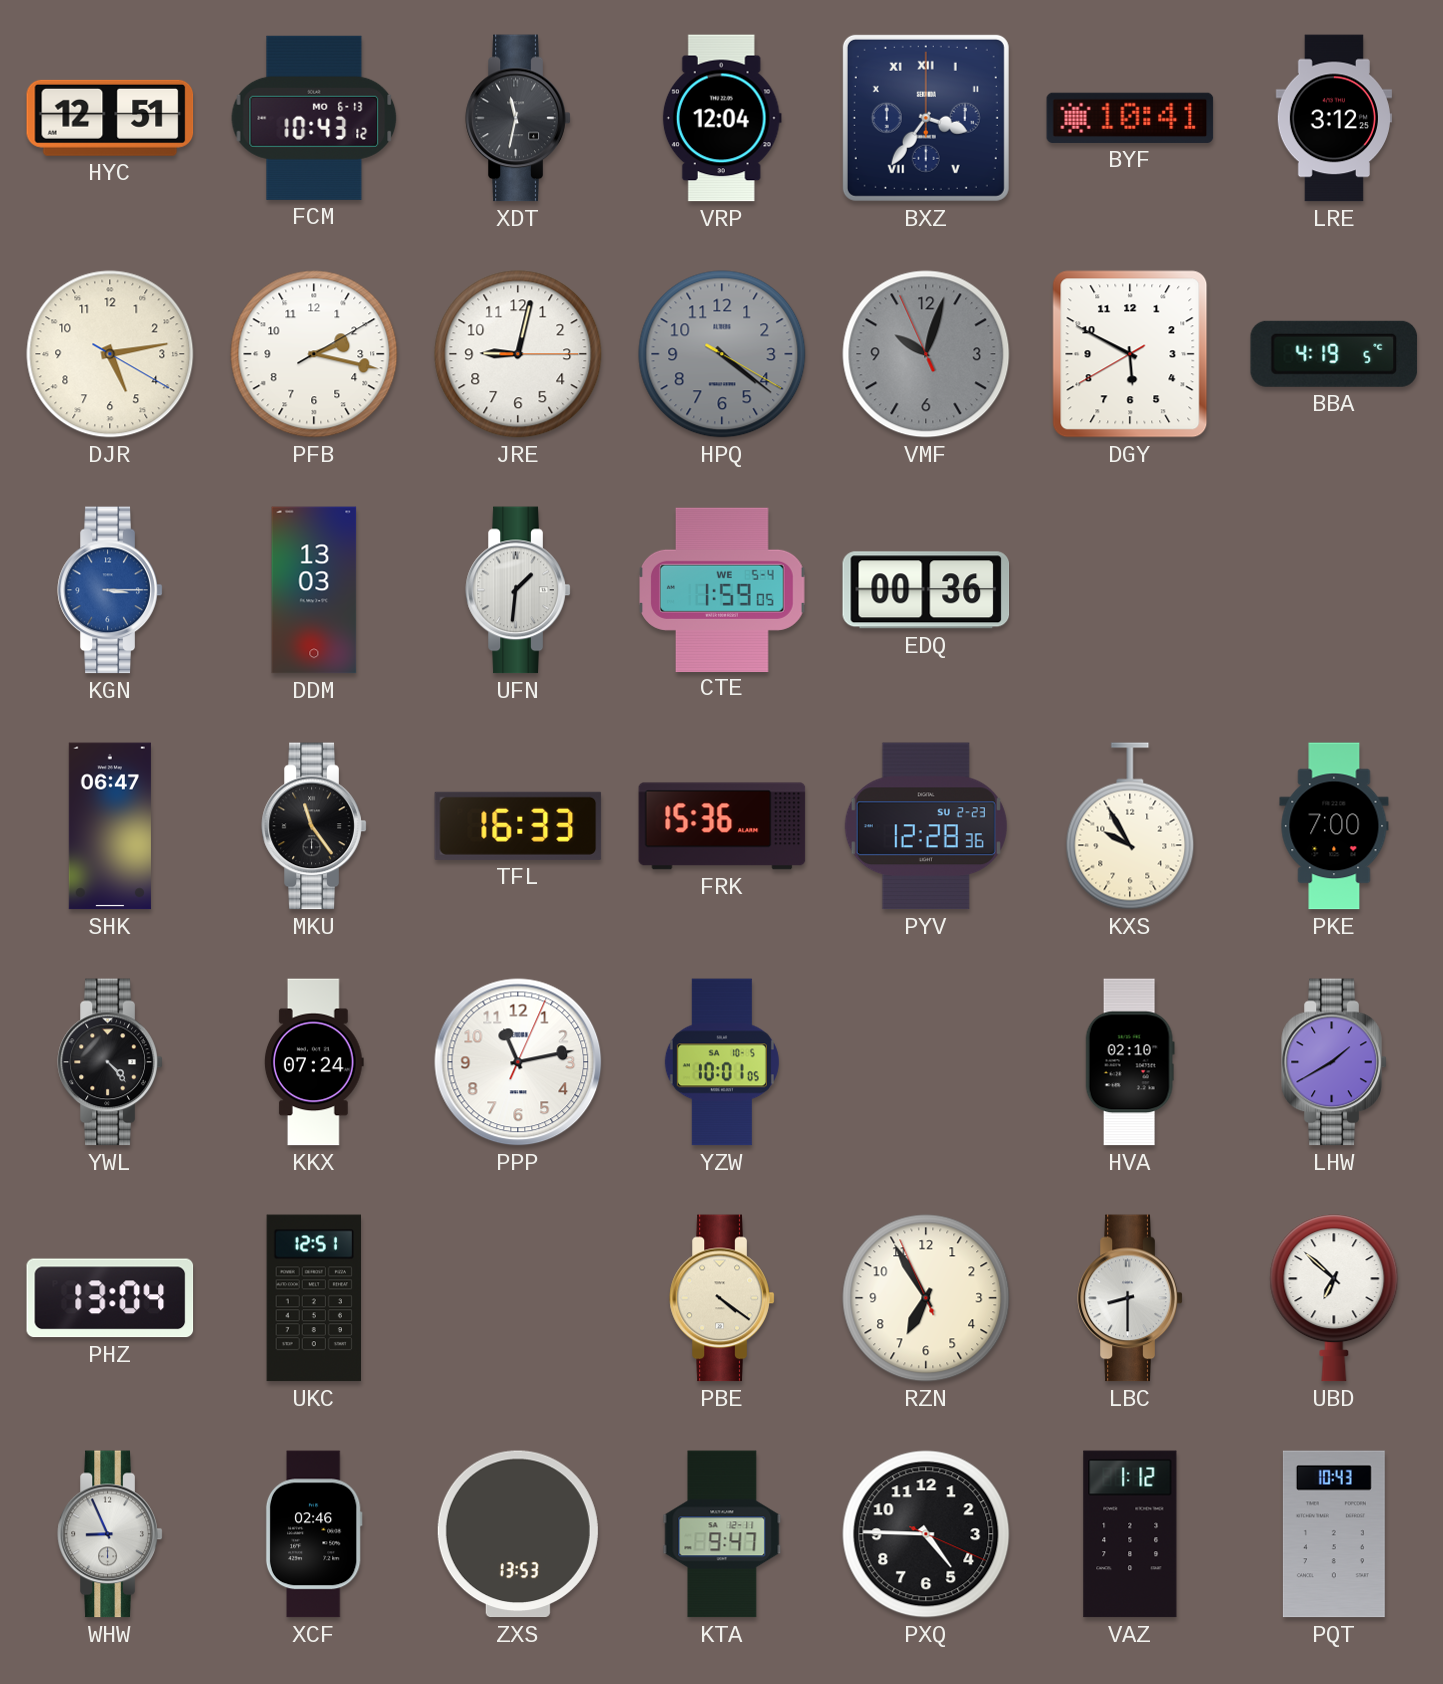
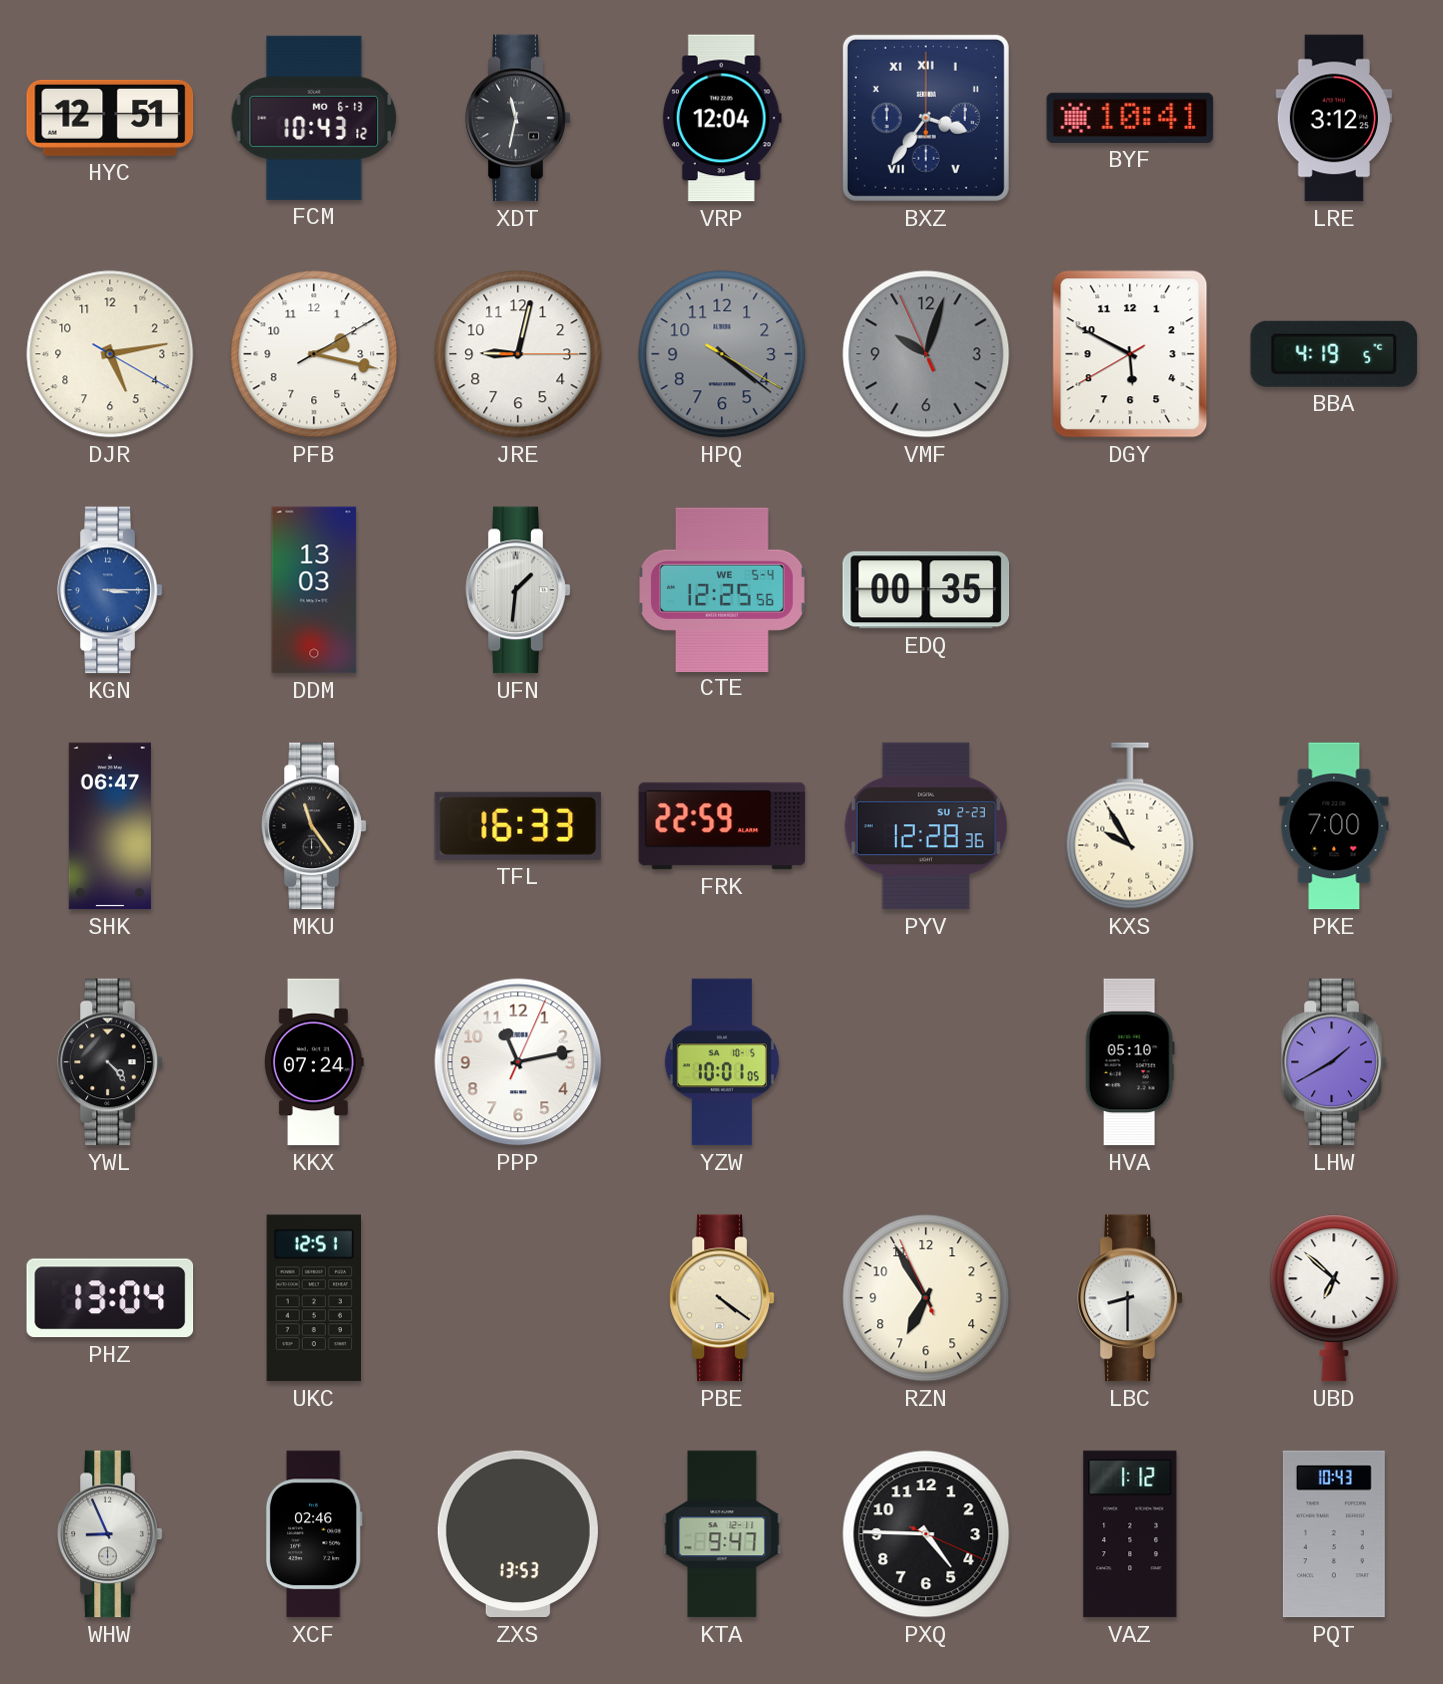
CTE: 1:59 -> 12:25
EDQ: 00:36 -> 00:35
FRK: 15:36 -> 22:59
HVA: 02:10 -> 05:10
